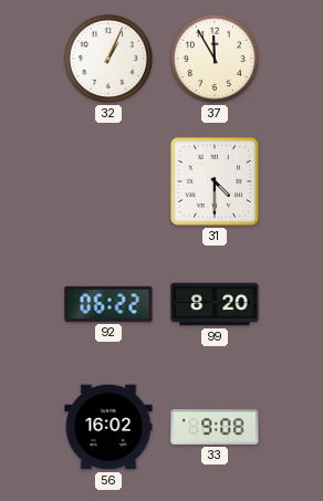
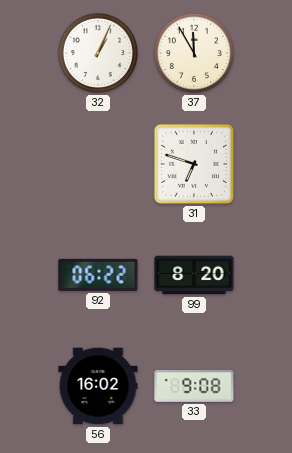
31: 4:30 -> 6:48
